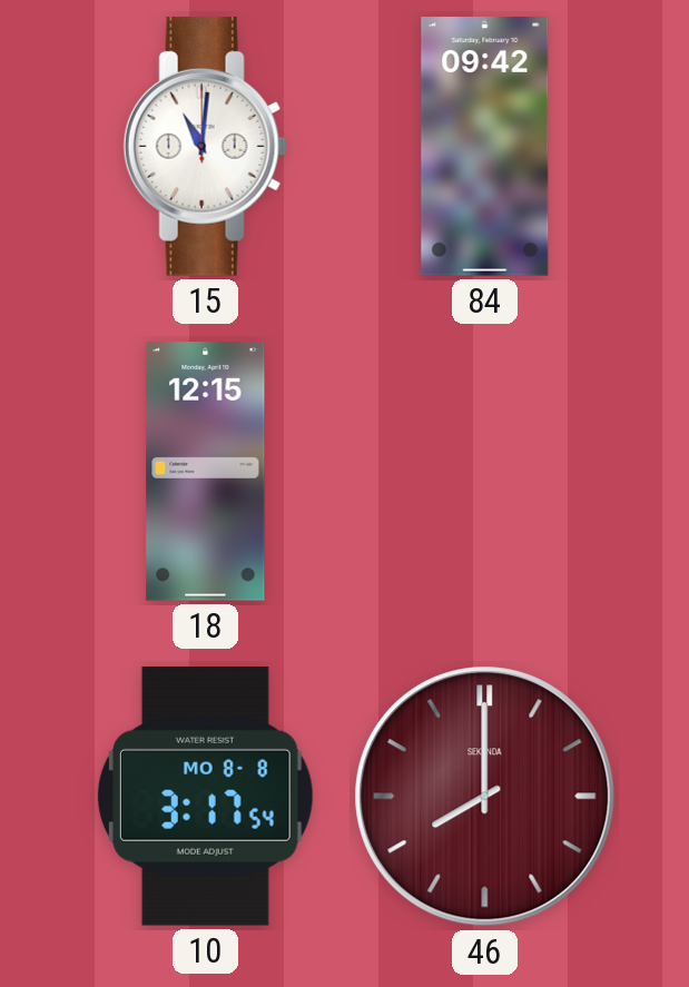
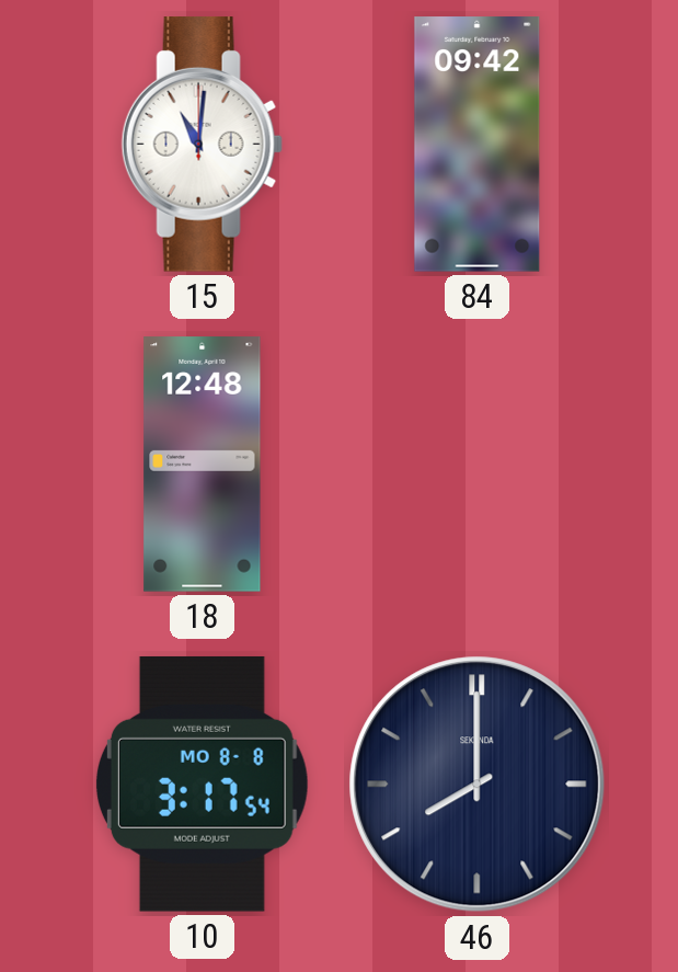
18: 12:15 -> 12:48
46 dial: burgundy -> navy
